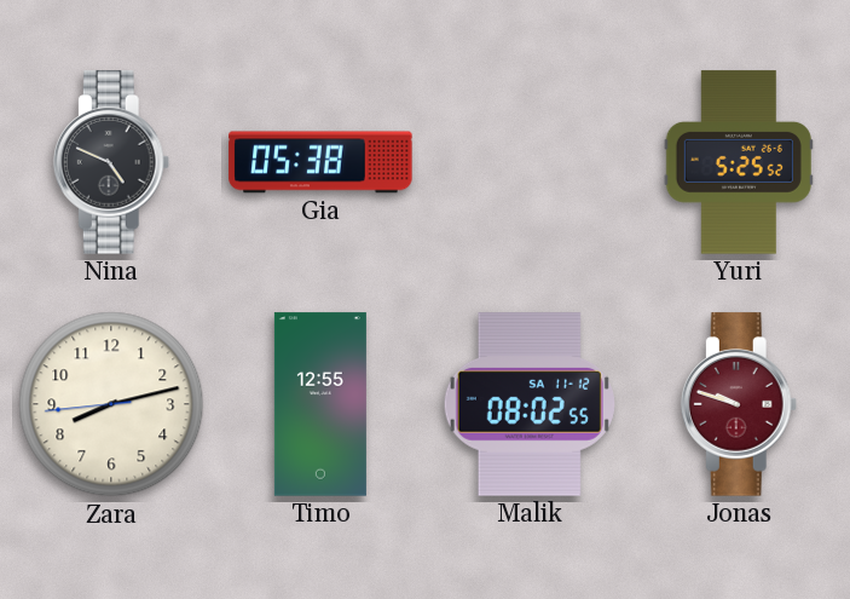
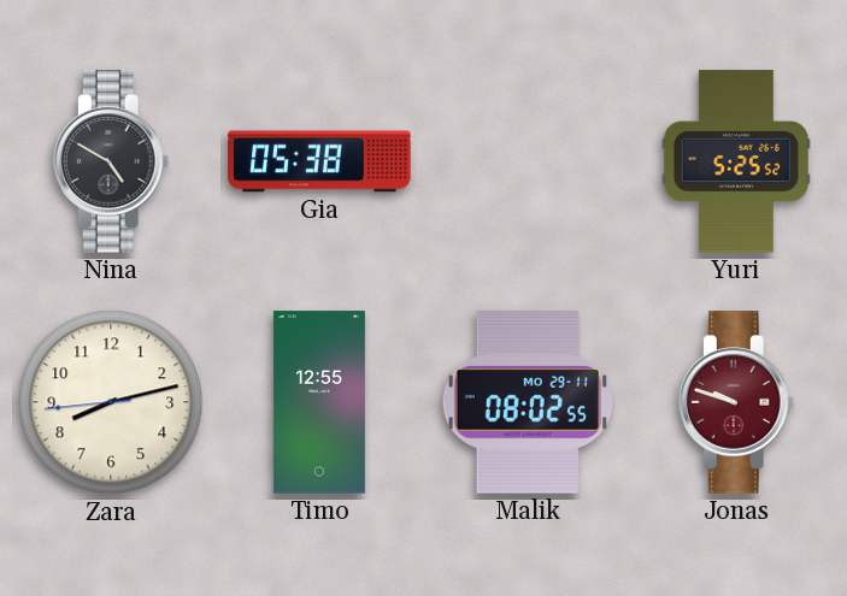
Nina: 4:49 -> 4:50
Malik date: SA 11-12 -> MO 29-11
